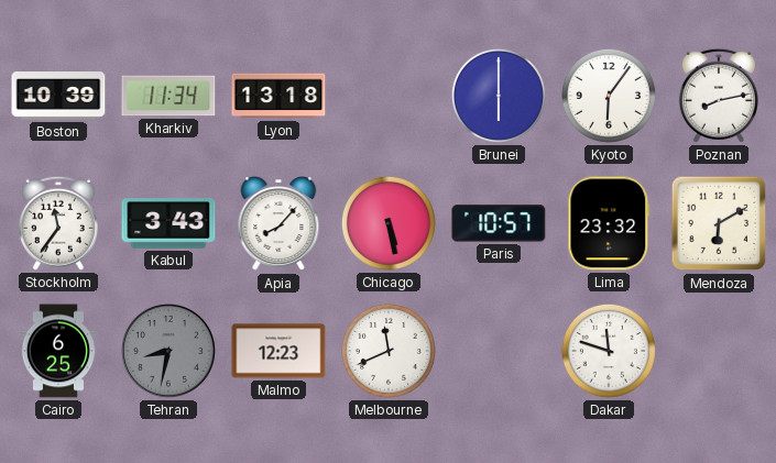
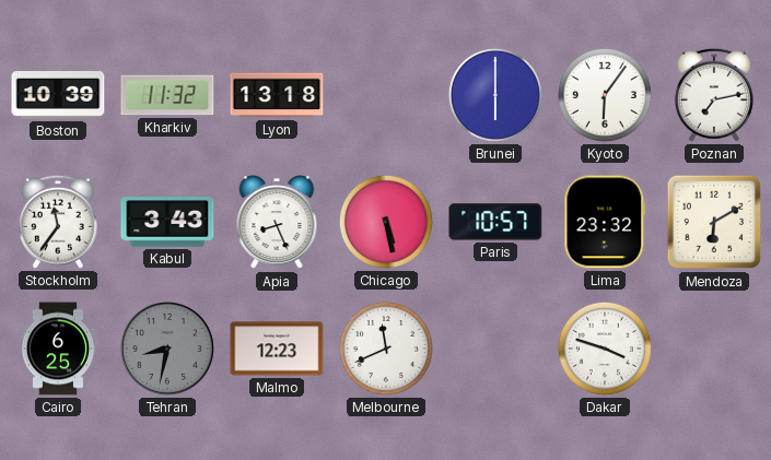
Kharkiv: 11:34 -> 11:32
Poznan: 8:13 -> 7:13
Apia: 8:07 -> 8:26
Dakar: 11:48 -> 3:48
